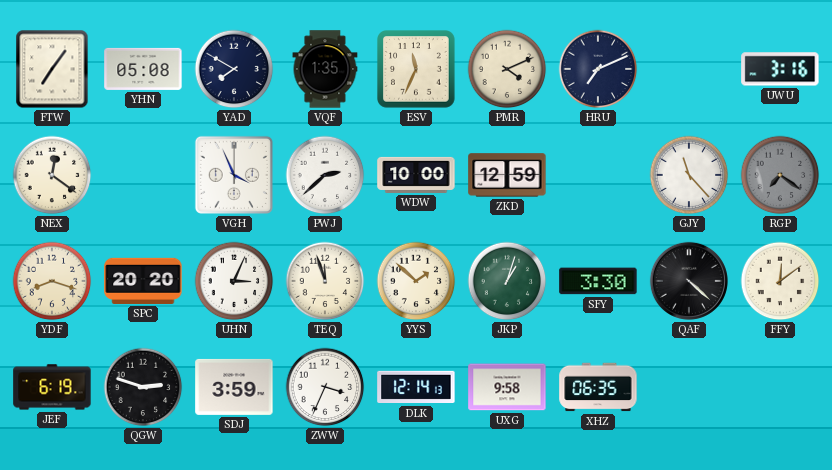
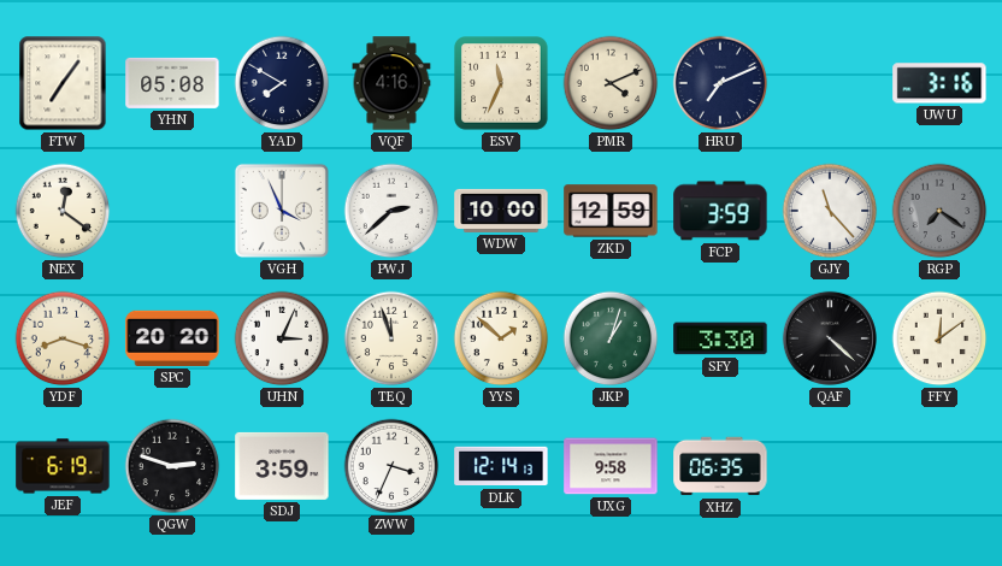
VQF: 1:35 -> 4:16
FCP: none -> 3:59
